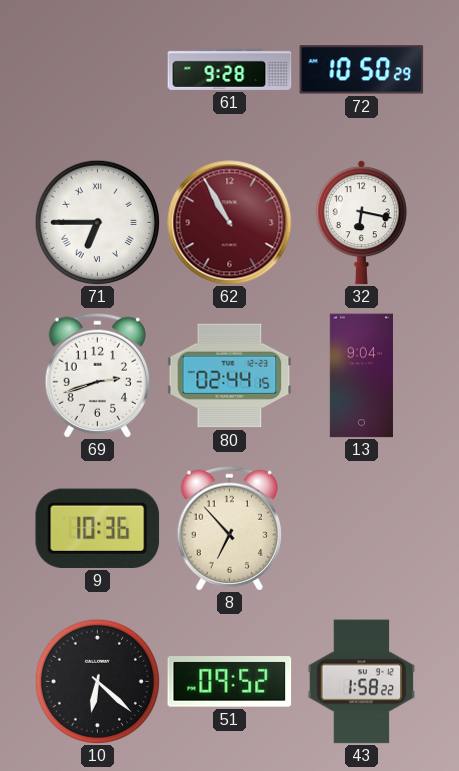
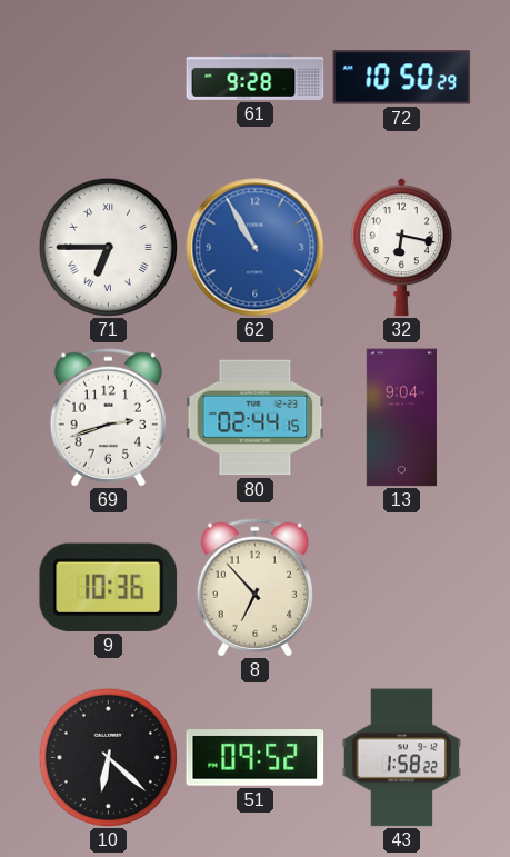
62 dial: burgundy -> blue
